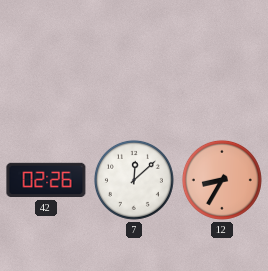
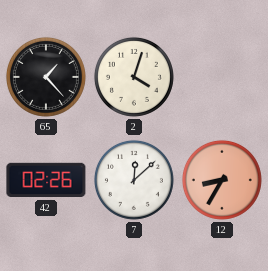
65: none -> 1:23
2: none -> 4:03
